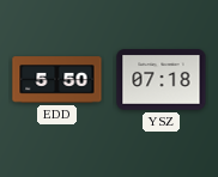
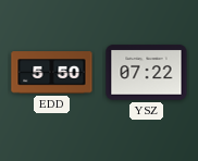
YSZ: 07:18 -> 07:22
